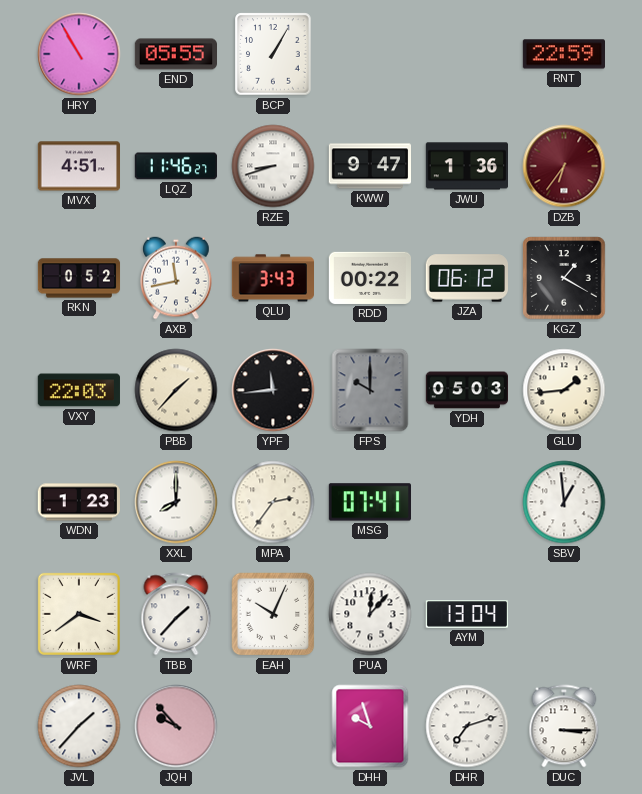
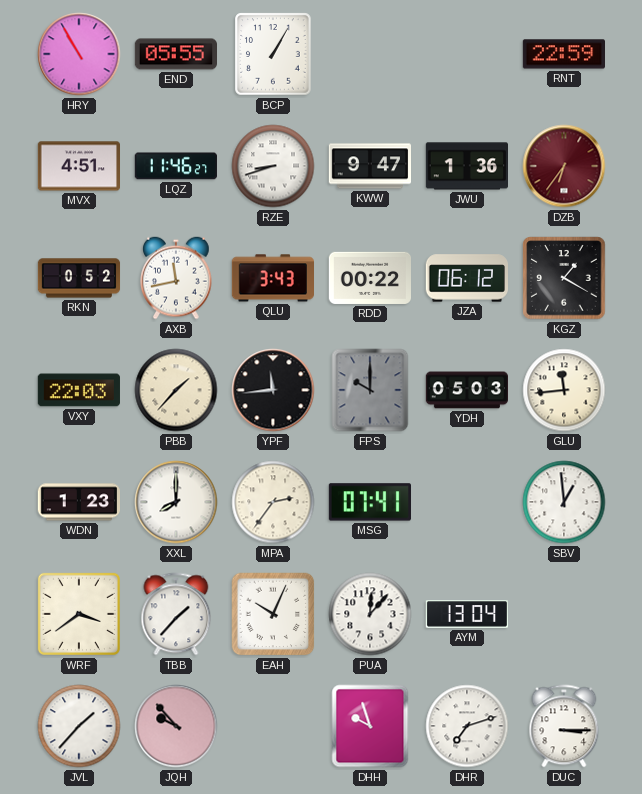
GLU: 1:44 -> 11:44
